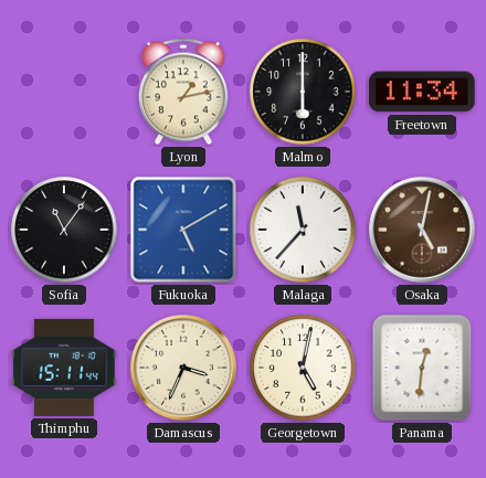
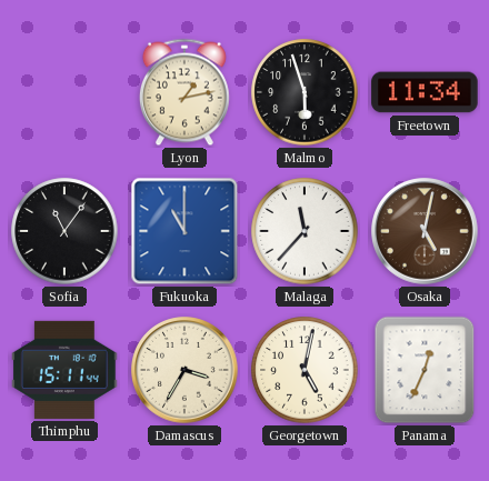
Malmo: 6:00 -> 5:57
Fukuoka: 5:10 -> 11:00
Damascus: 3:34 -> 3:35
Panama: 12:31 -> 12:34
